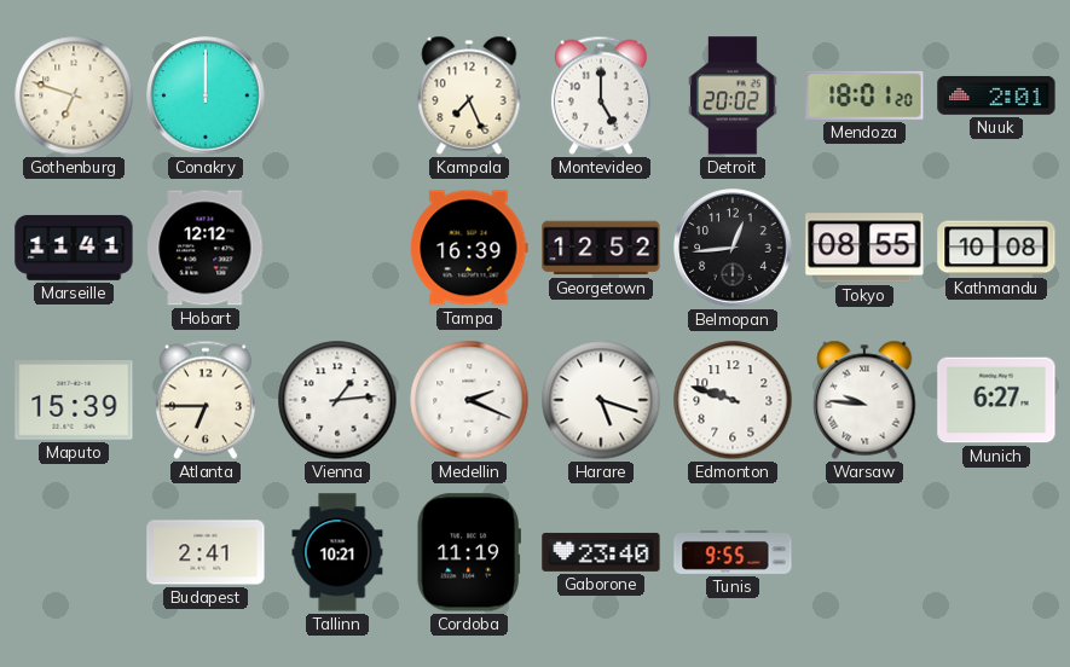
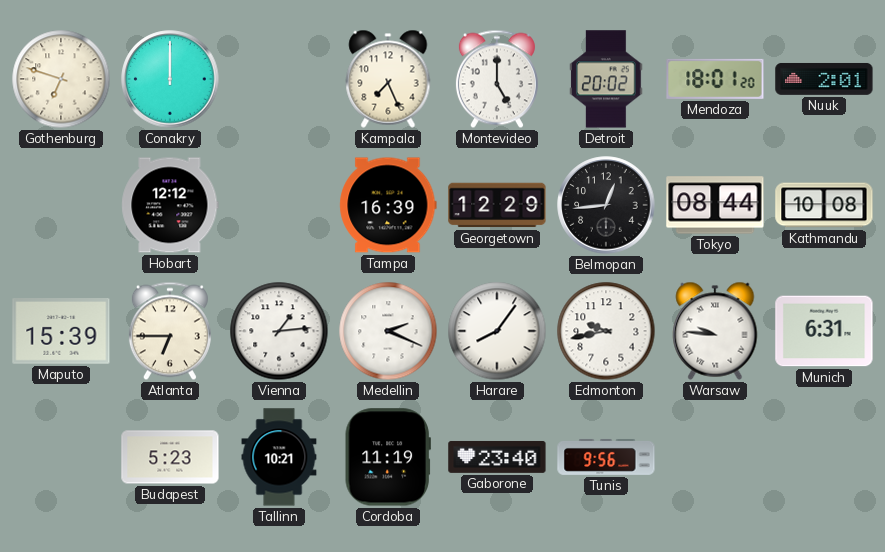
Marseille: 11:41 -> none
Georgetown: 12:52 -> 12:29
Tokyo: 08:55 -> 08:44
Harare: 5:18 -> 8:06
Edmonton: 9:48 -> 9:43
Munich: 6:27 -> 6:31
Budapest: 2:41 -> 5:23
Tunis: 9:55 -> 9:56
